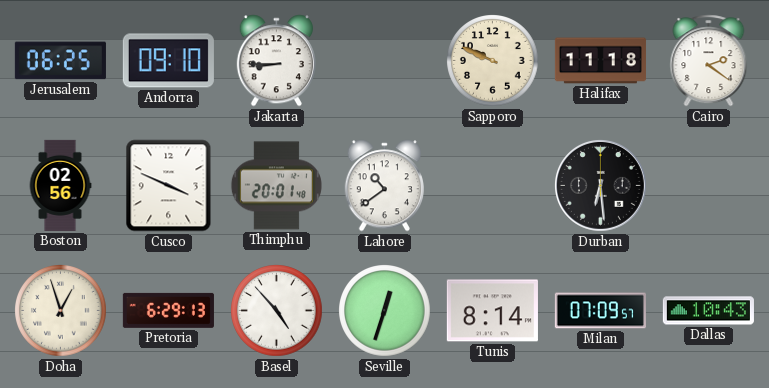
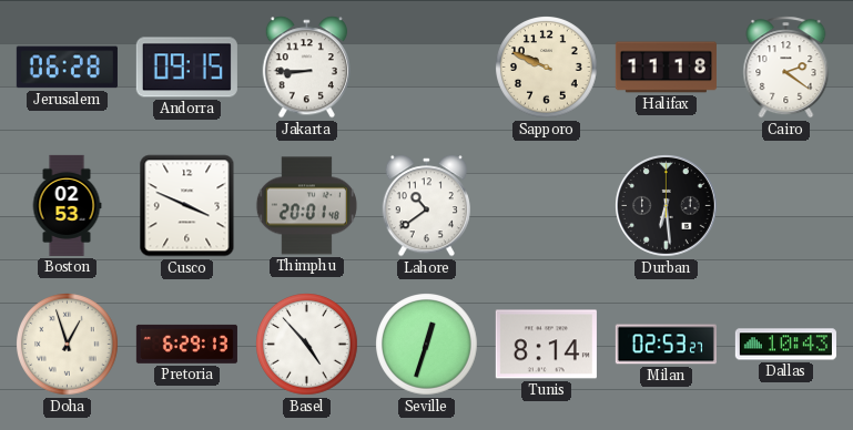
Jerusalem: 06:25 -> 06:28
Andorra: 09:10 -> 09:15
Boston: 02:56 -> 02:53
Milan: 07:09 -> 02:53
